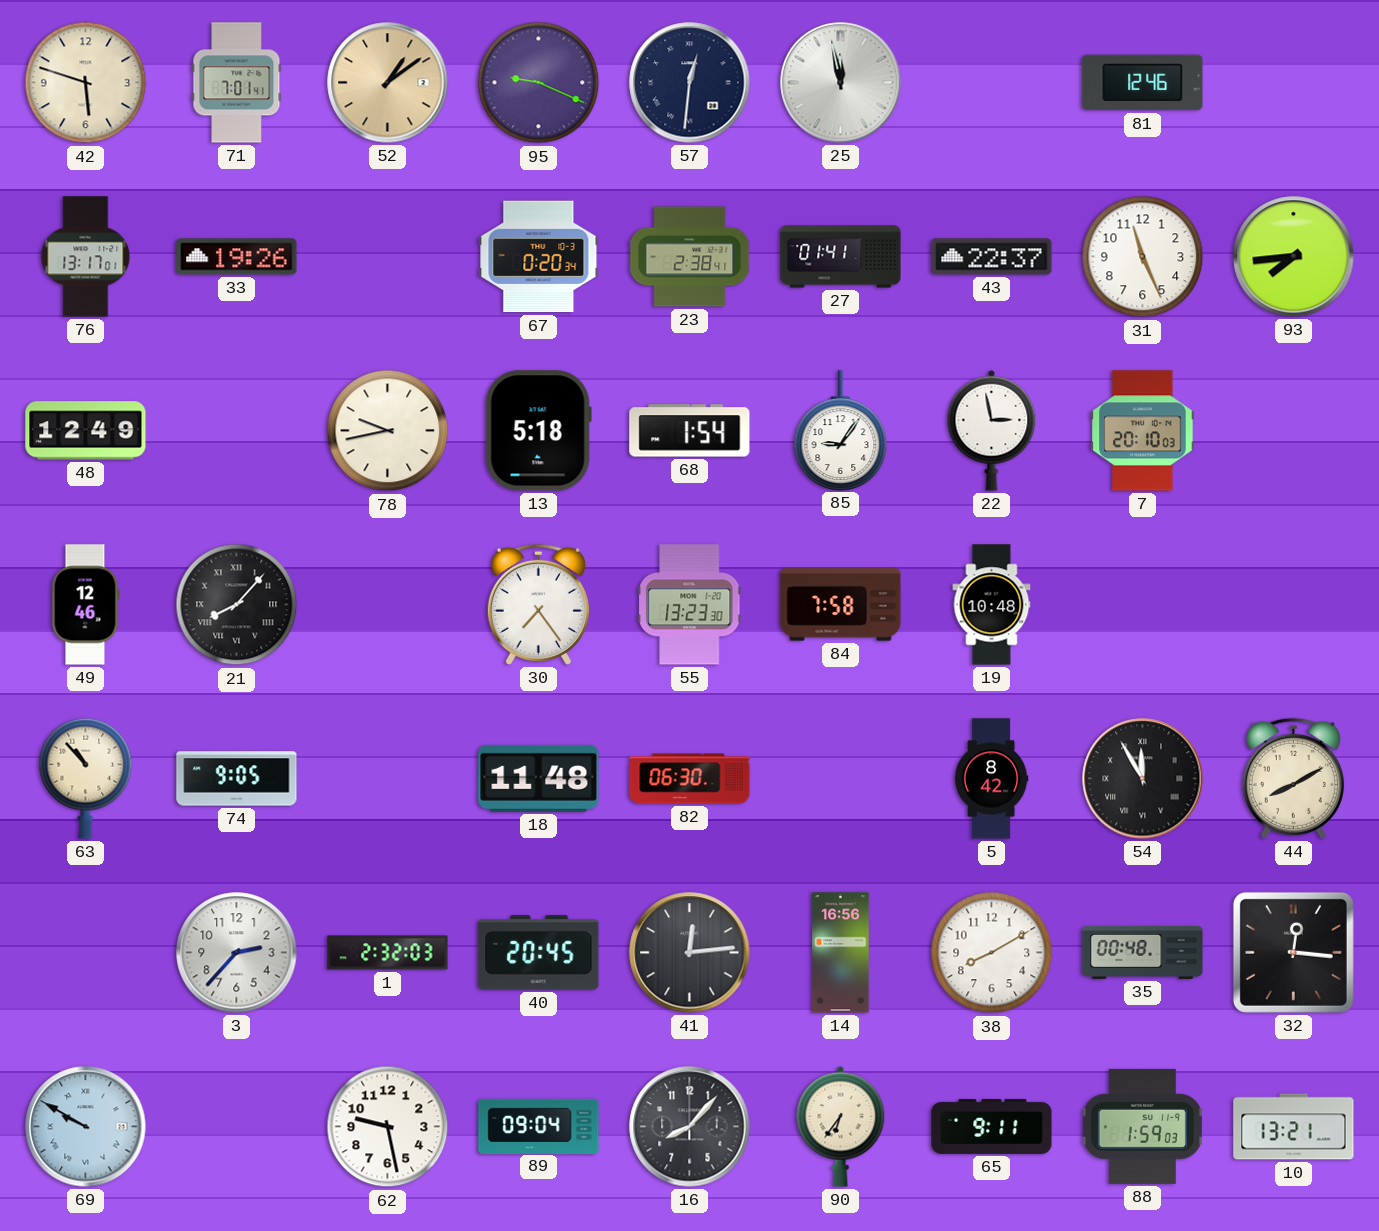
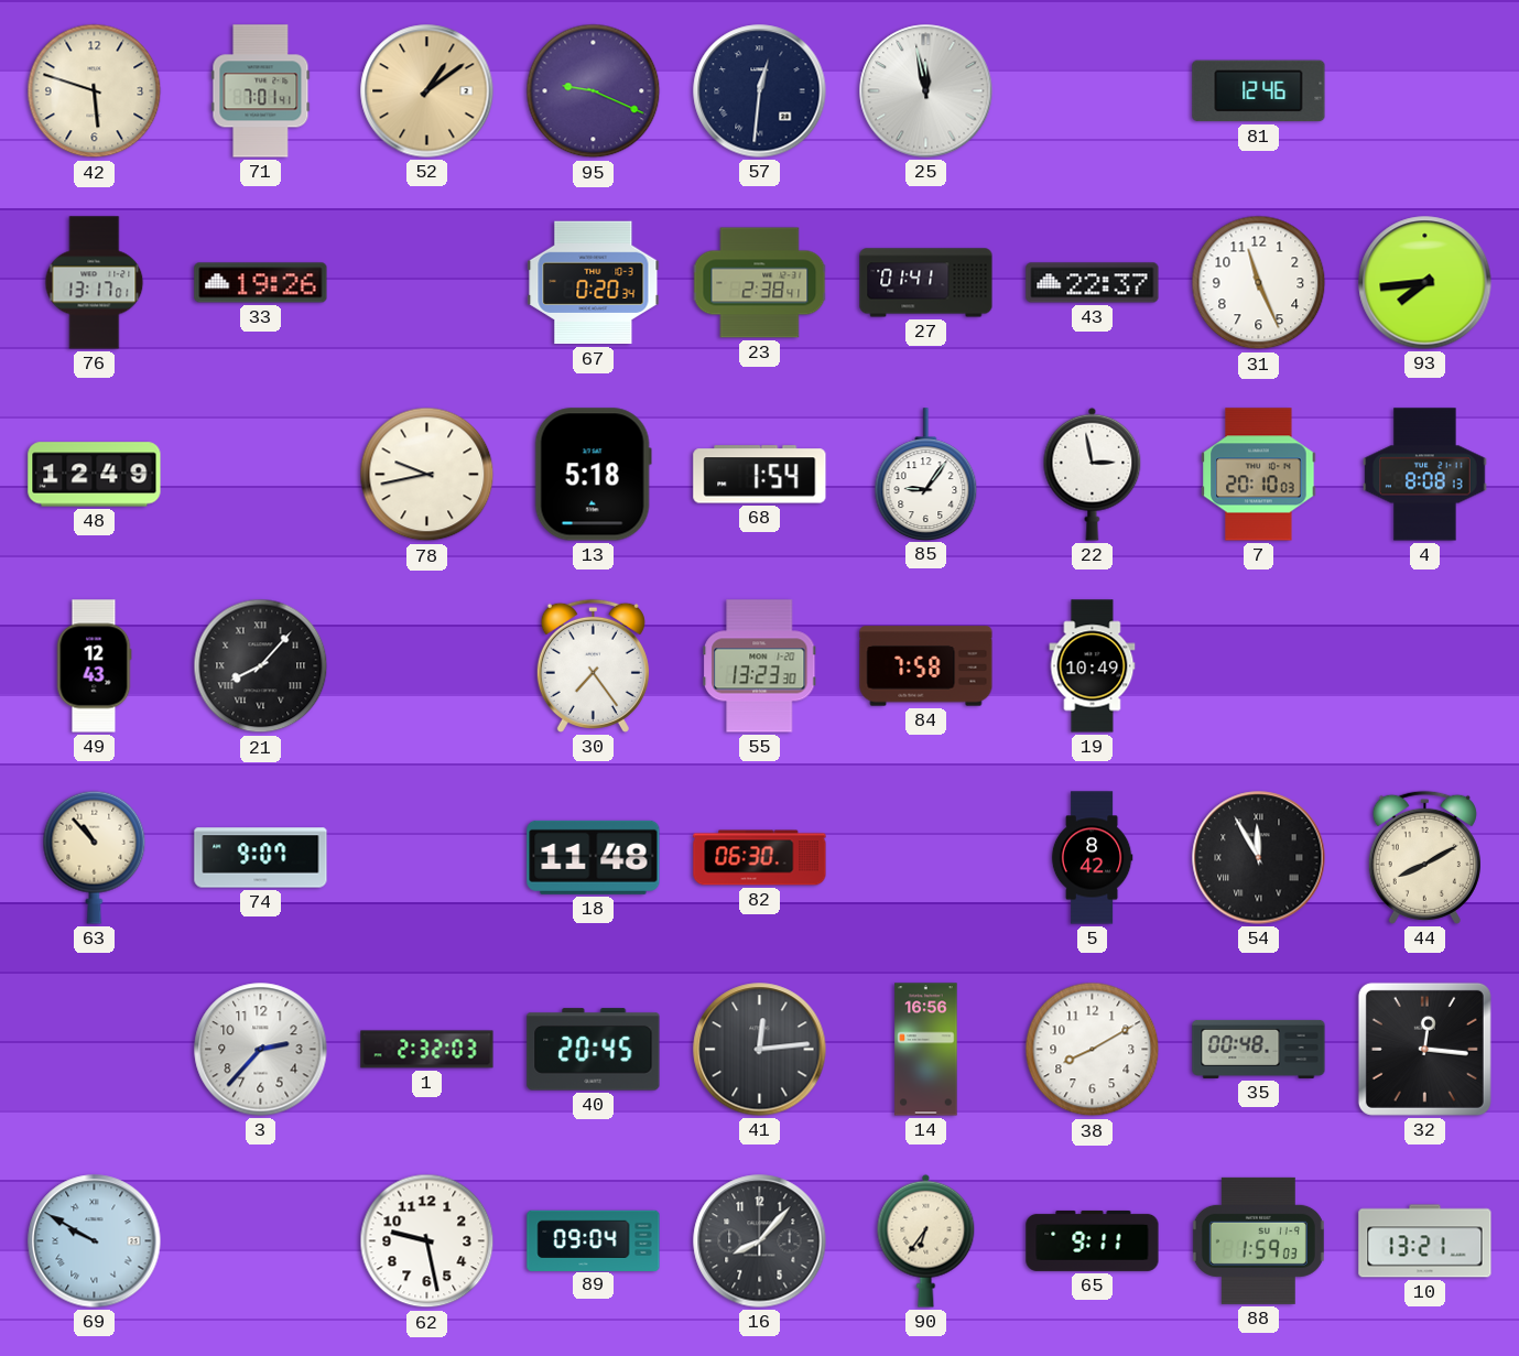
4: none -> 8:08
49: 12:46 -> 12:43
19: 10:48 -> 10:49
74: 9:05 -> 9:07
